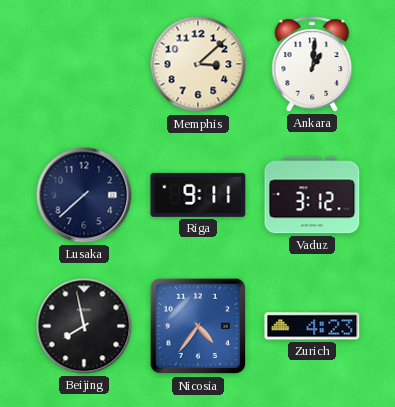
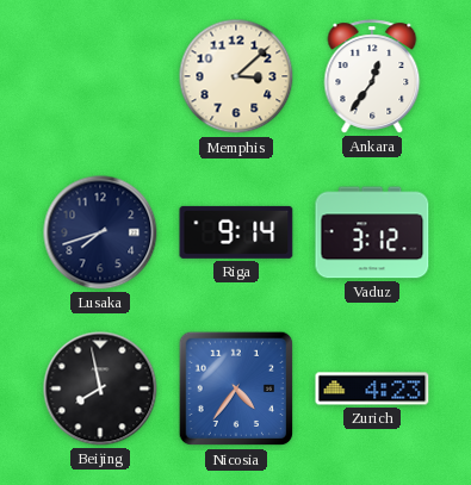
Ankara: 1:01 -> 12:36
Lusaka: 7:38 -> 7:42
Riga: 9:11 -> 9:14
